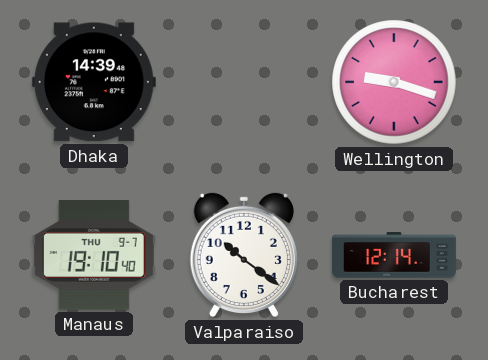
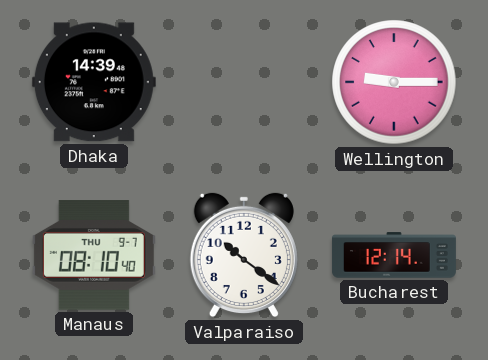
Wellington: 9:18 -> 9:15
Manaus: 19:10 -> 08:10
